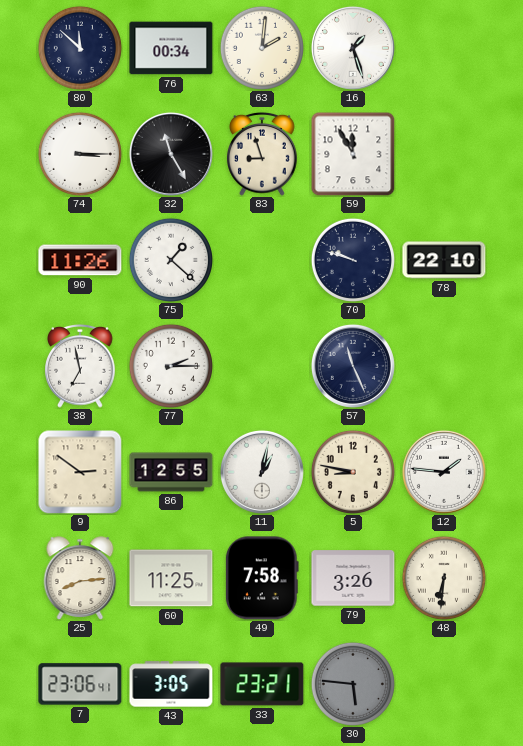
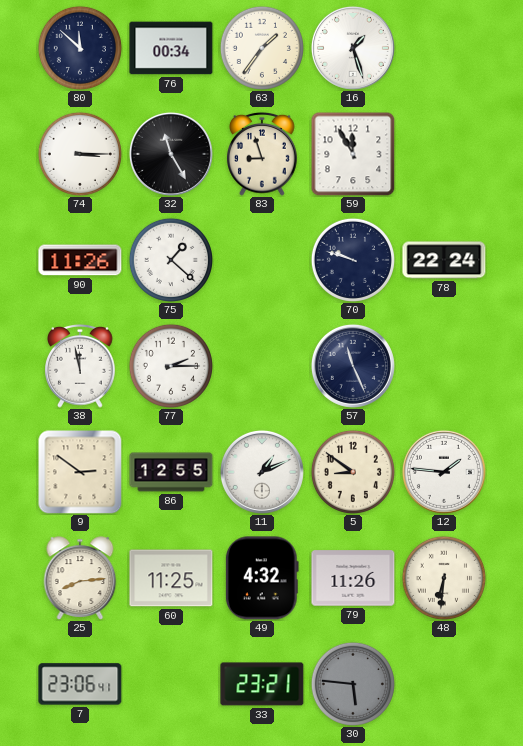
63: 2:01 -> 1:36
78: 22:10 -> 22:24
38: 6:58 -> 11:58
11: 1:02 -> 1:11
5: 8:47 -> 8:51
49: 7:58 -> 4:32
79: 3:26 -> 11:26
43: 3:05 -> none
